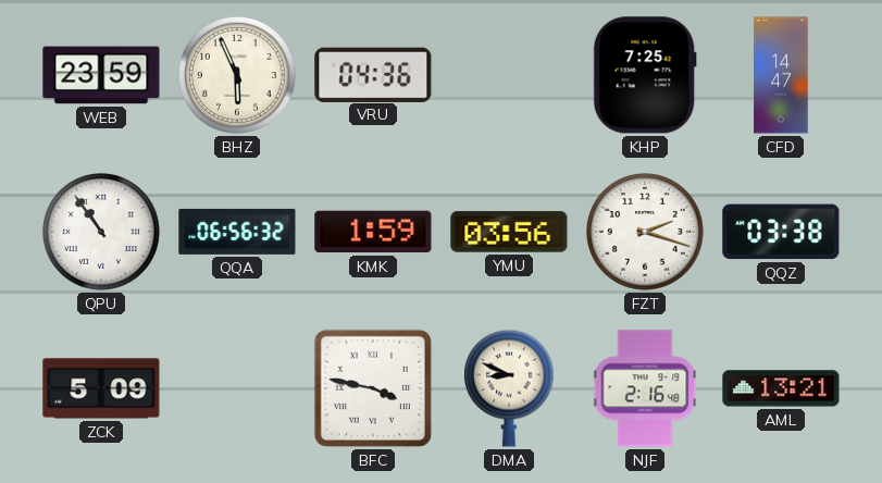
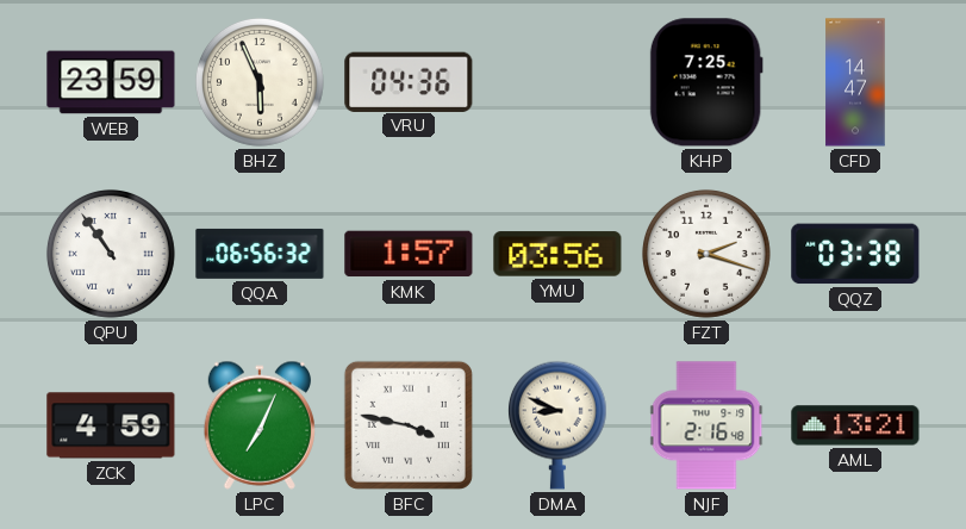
KMK: 1:59 -> 1:57
ZCK: 5:09 -> 4:59
LPC: none -> 7:04
